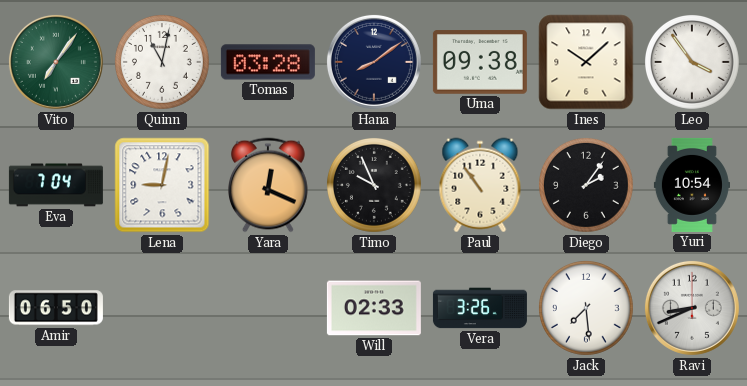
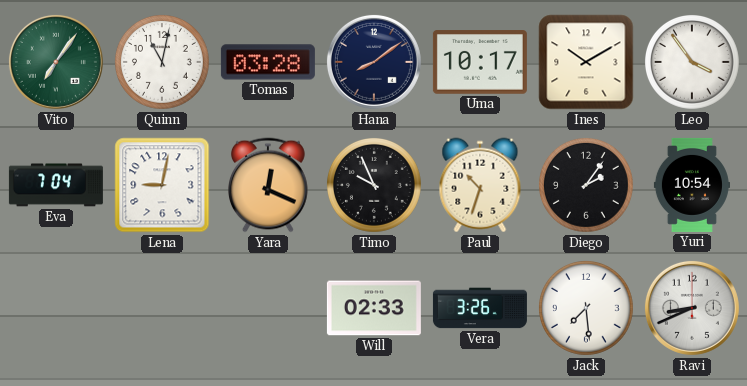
Uma: 09:38 -> 10:17
Ines: 10:08 -> 10:10
Paul: 10:54 -> 10:33
Amir: 06:50 -> none
